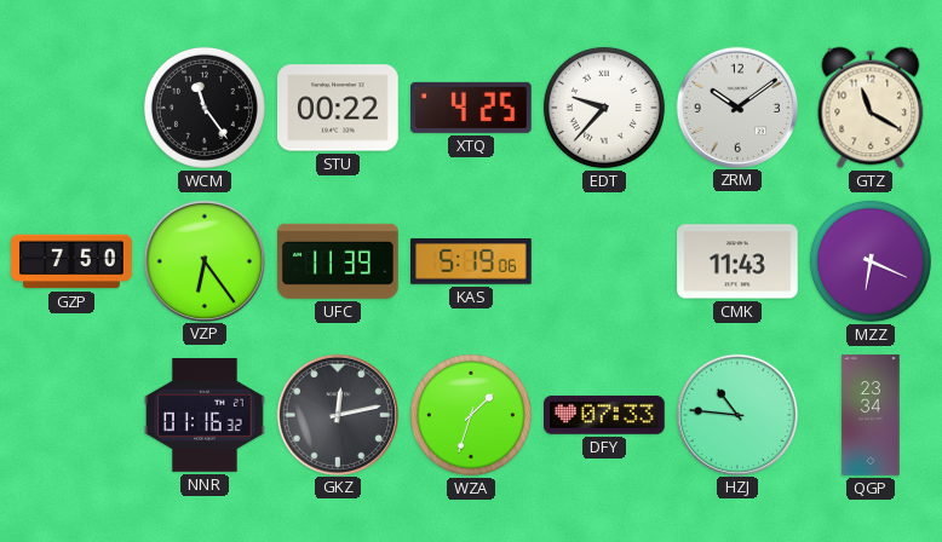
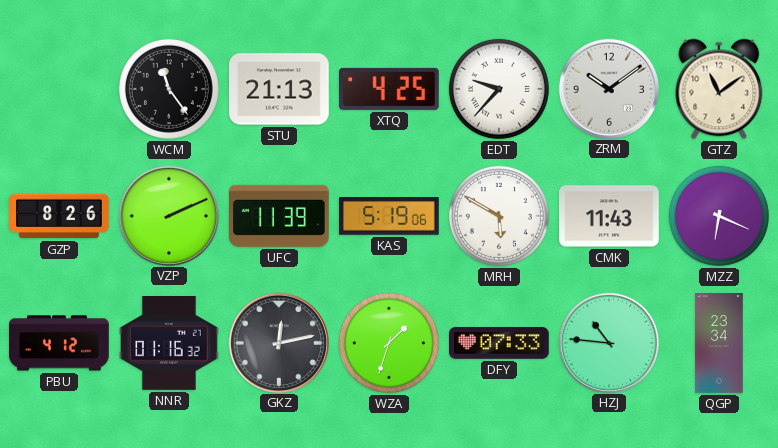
STU: 00:22 -> 21:13
GTZ: 11:20 -> 11:09
GZP: 7:50 -> 8:26
VZP: 6:24 -> 2:11
MRH: none -> 5:50
PBU: none -> 4:12
